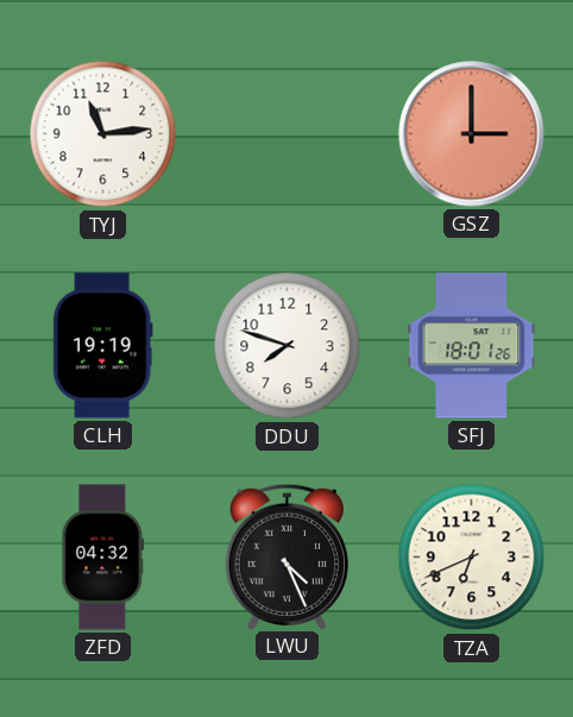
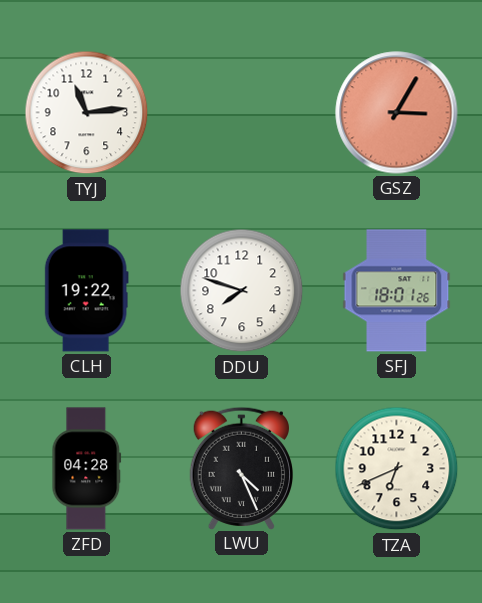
GSZ: 3:00 -> 3:05
CLH: 19:19 -> 19:22
ZFD: 04:32 -> 04:28
